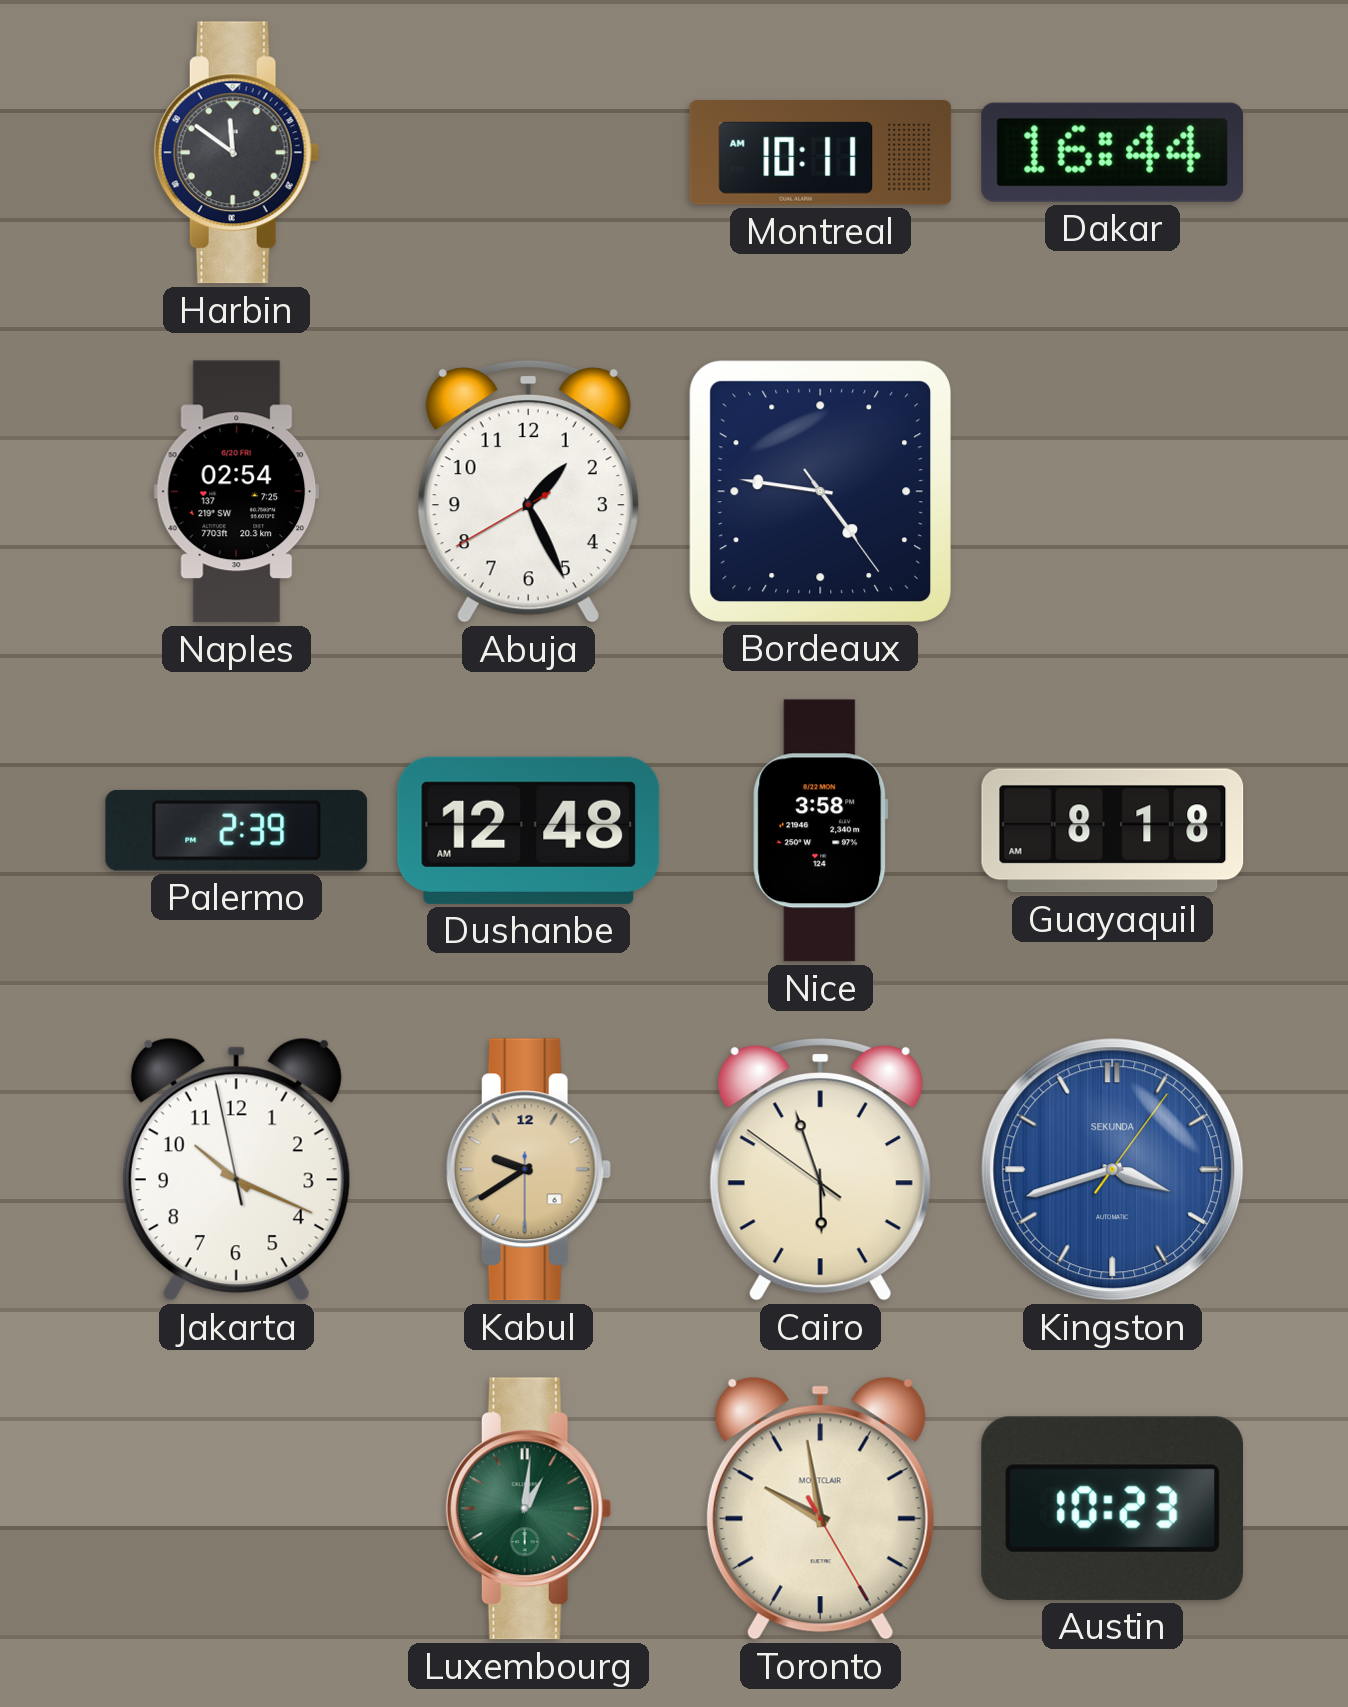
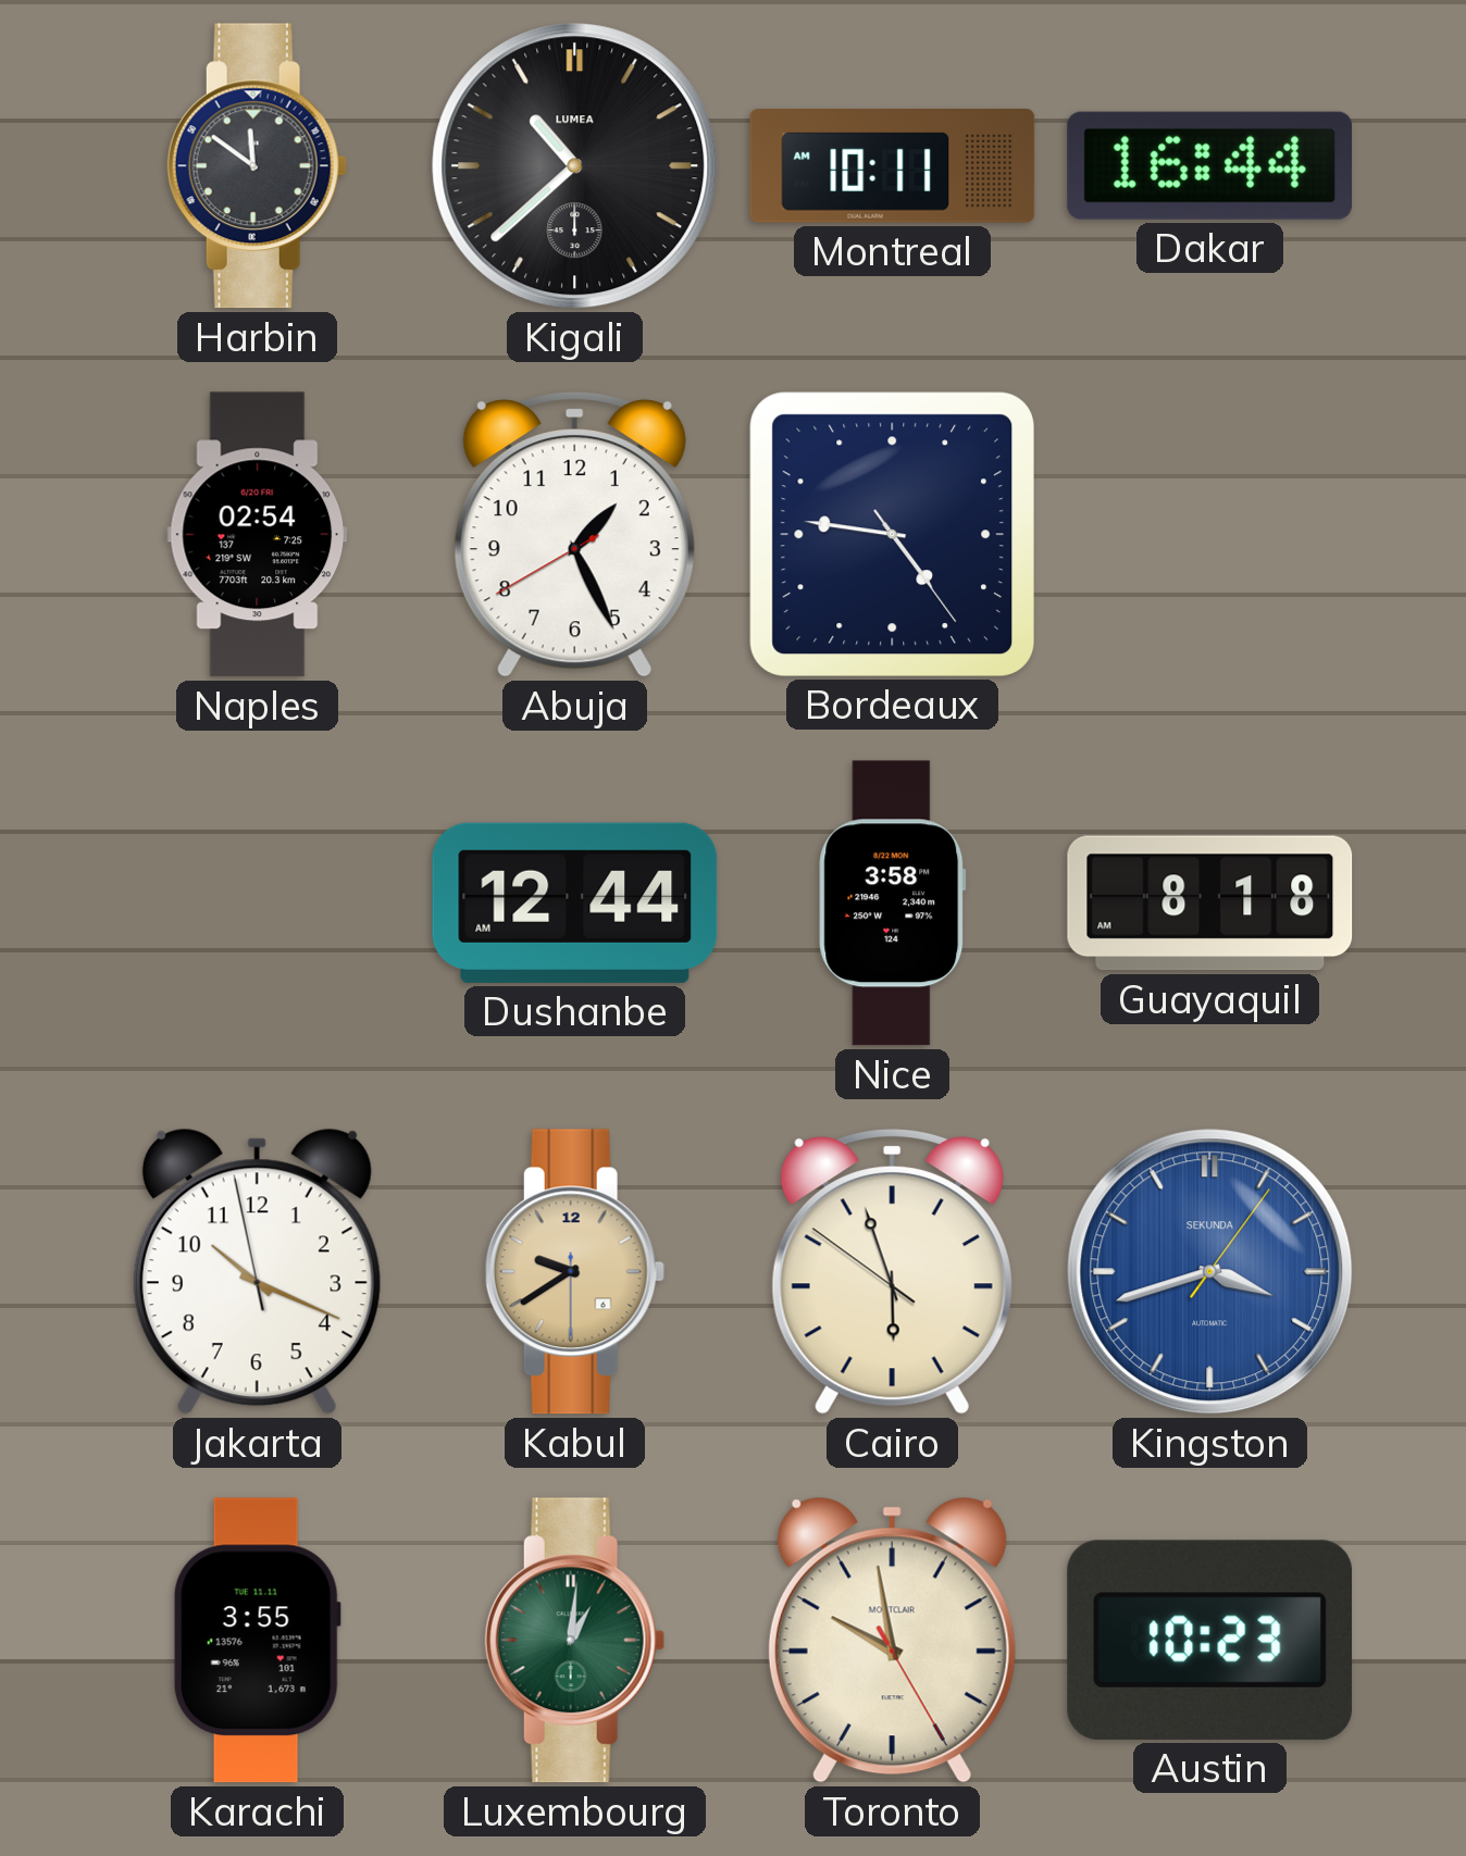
Kigali: none -> 10:38
Palermo: 2:39 -> none
Dushanbe: 12:48 -> 12:44
Karachi: none -> 3:55
